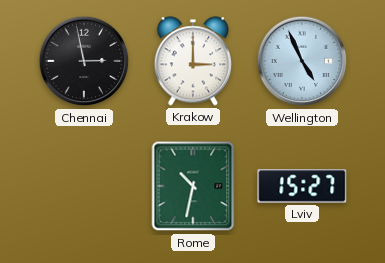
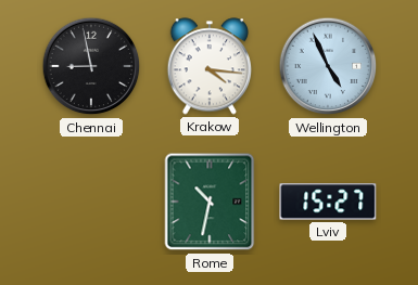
Chennai: 2:58 -> 8:58
Krakow: 3:00 -> 4:16
